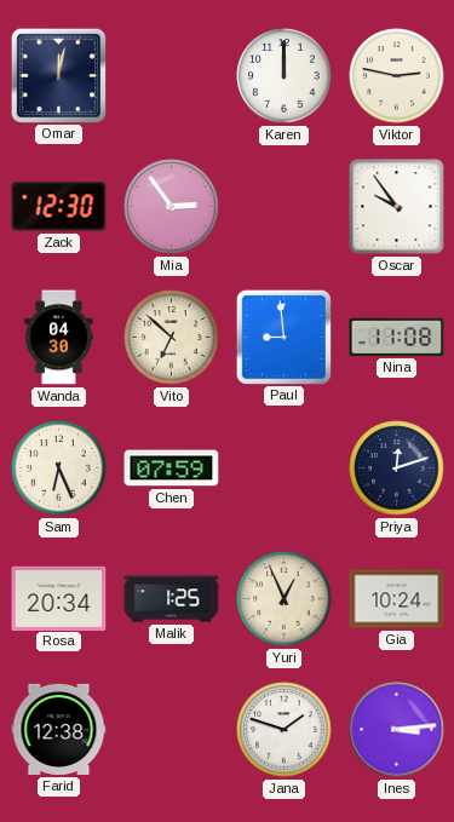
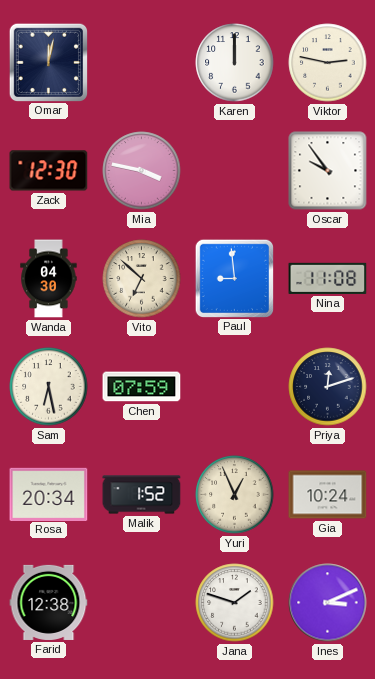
Mia: 2:54 -> 3:47
Sam: 6:26 -> 6:28
Malik: 1:25 -> 1:52
Ines: 3:14 -> 3:11
